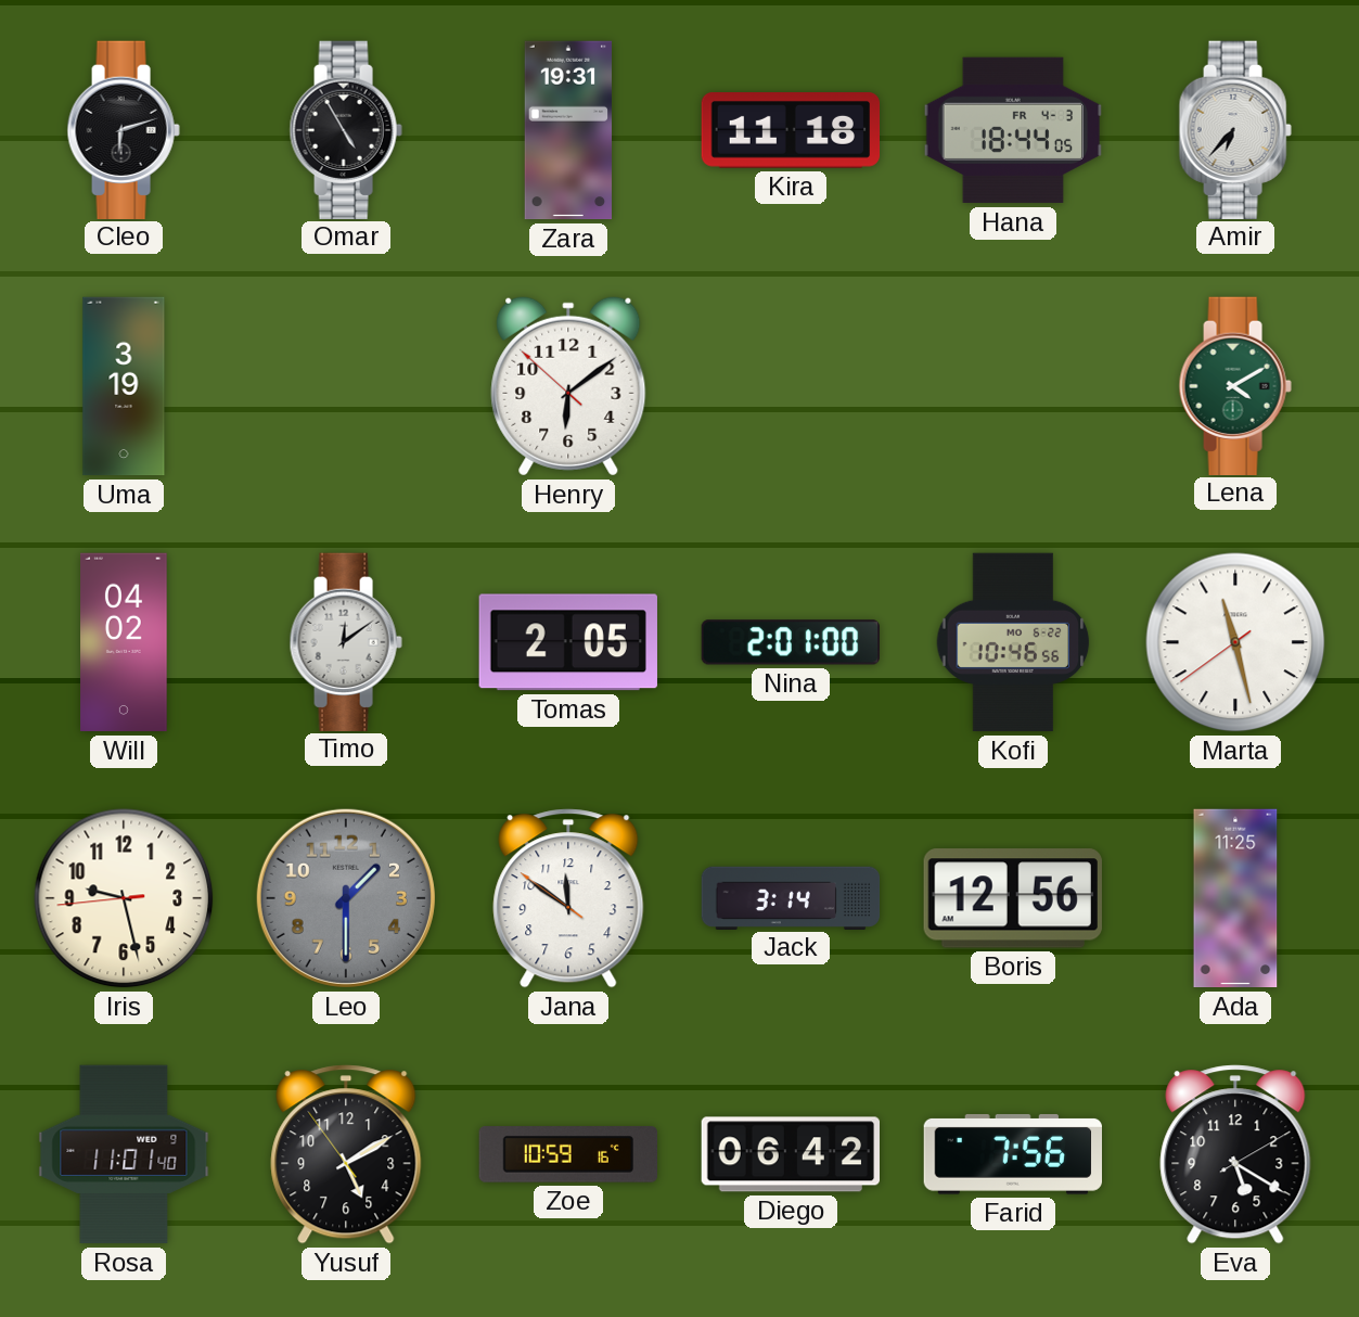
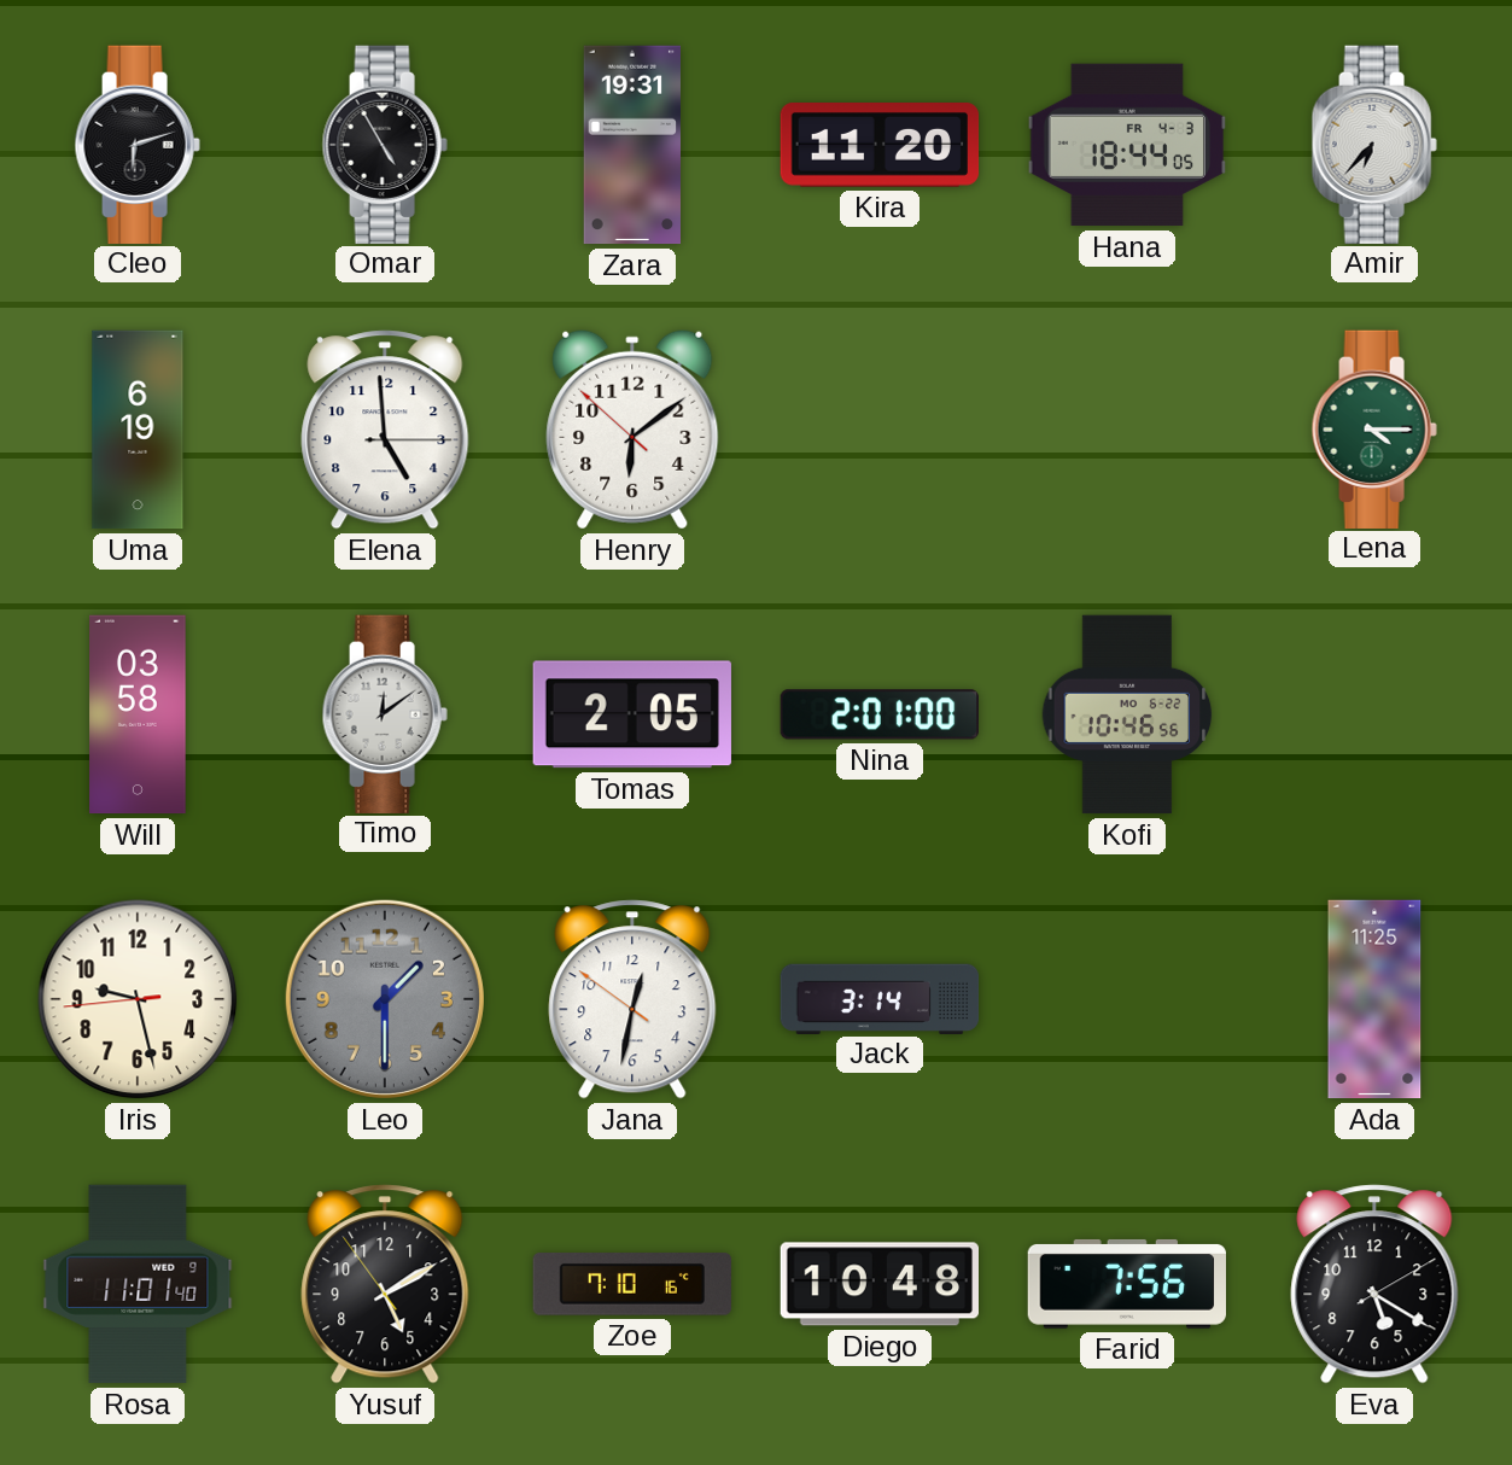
Kira: 11:18 -> 11:20
Uma: 3:19 -> 6:19
Elena: none -> 4:59
Lena: 4:10 -> 4:15
Will: 04:02 -> 03:58
Marta: 11:27 -> none
Jana: 11:50 -> 12:31
Boris: 12:56 -> none
Zoe: 10:59 -> 7:10
Diego: 06:42 -> 10:48
